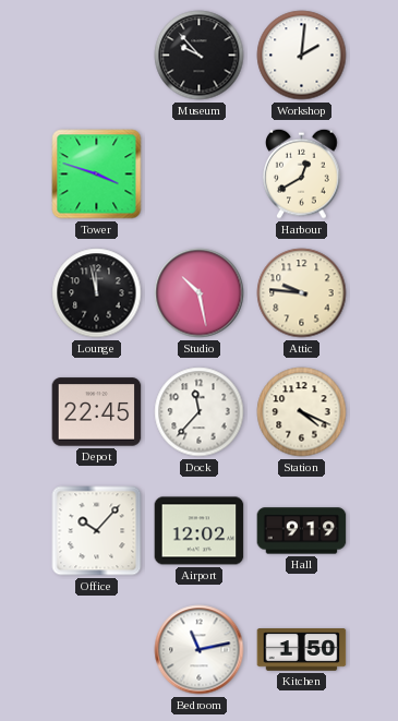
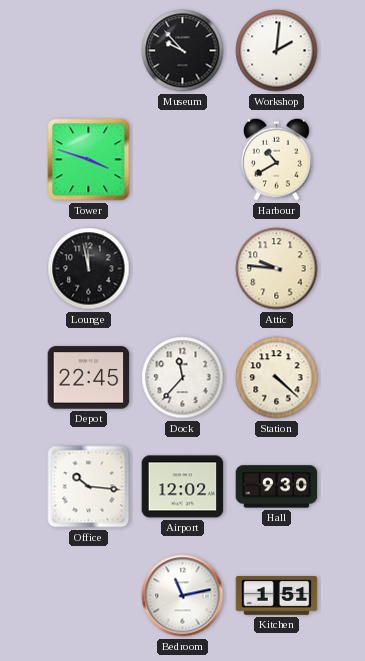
Harbour: 12:40 -> 10:40
Studio: 10:28 -> none
Station: 4:19 -> 4:22
Office: 10:07 -> 10:16
Hall: 9:19 -> 9:30
Kitchen: 1:50 -> 1:51
